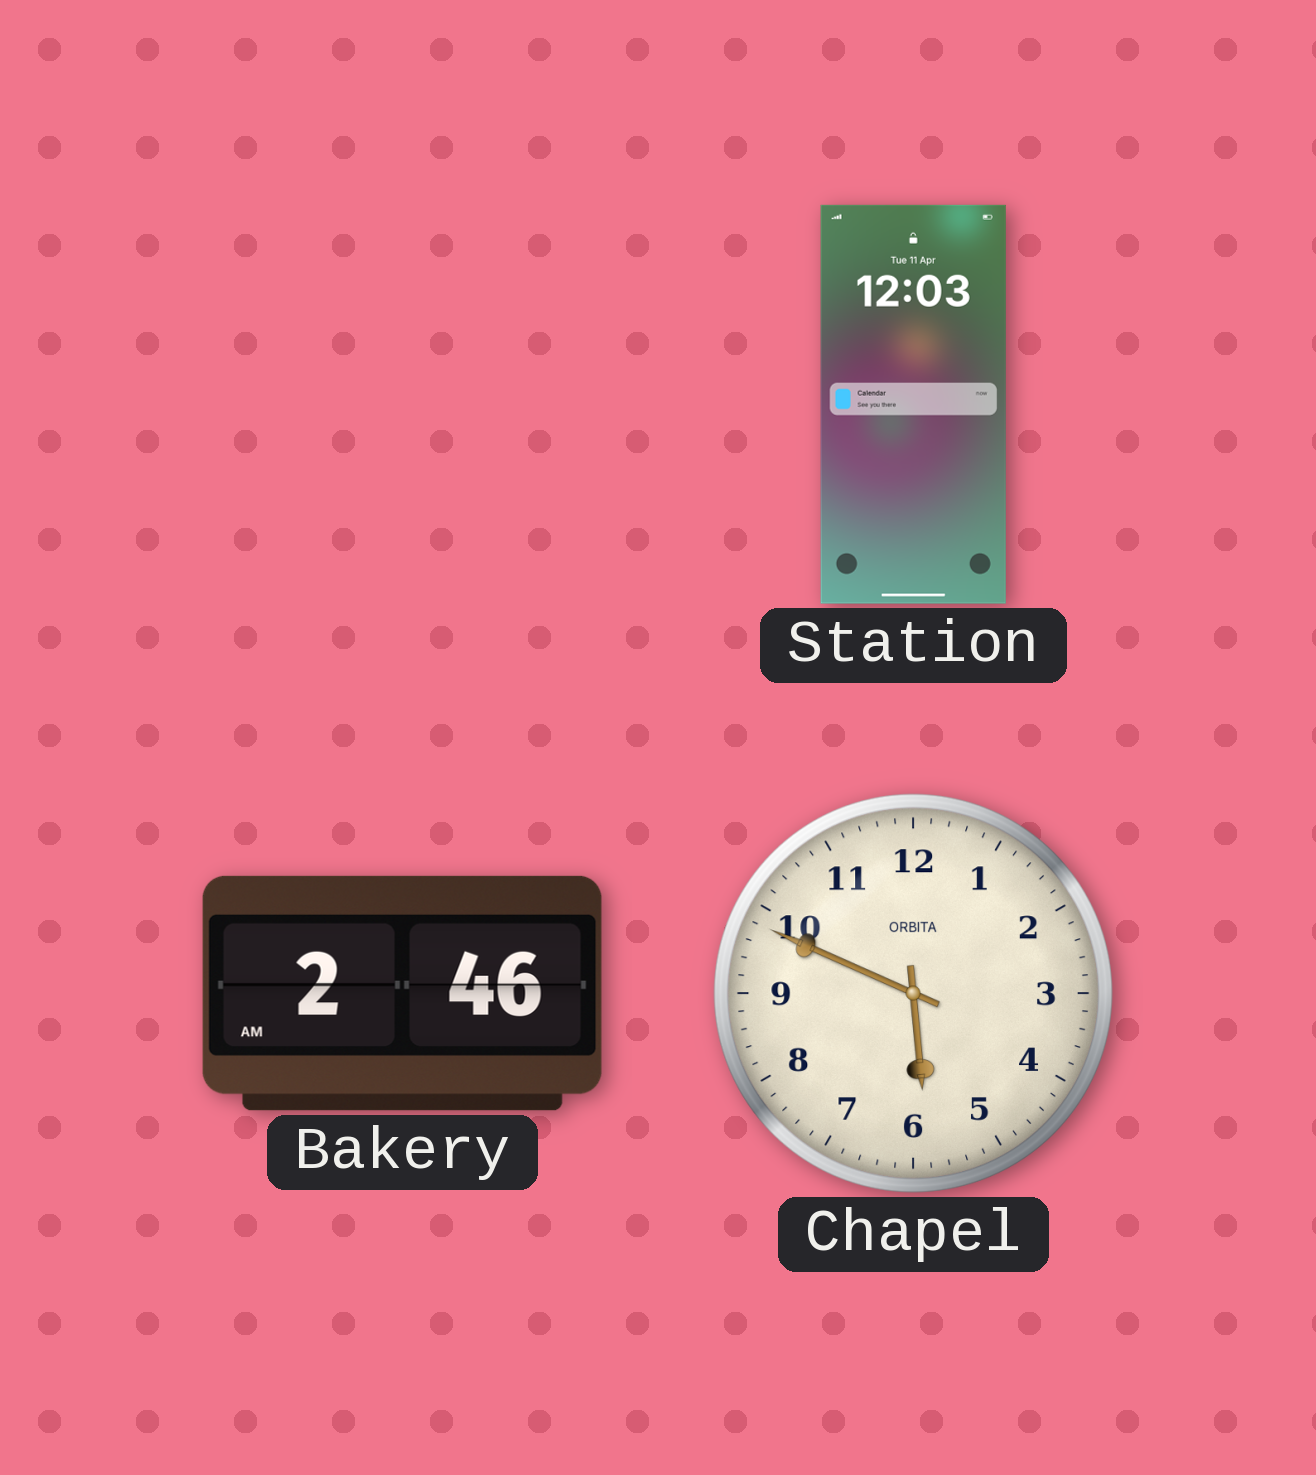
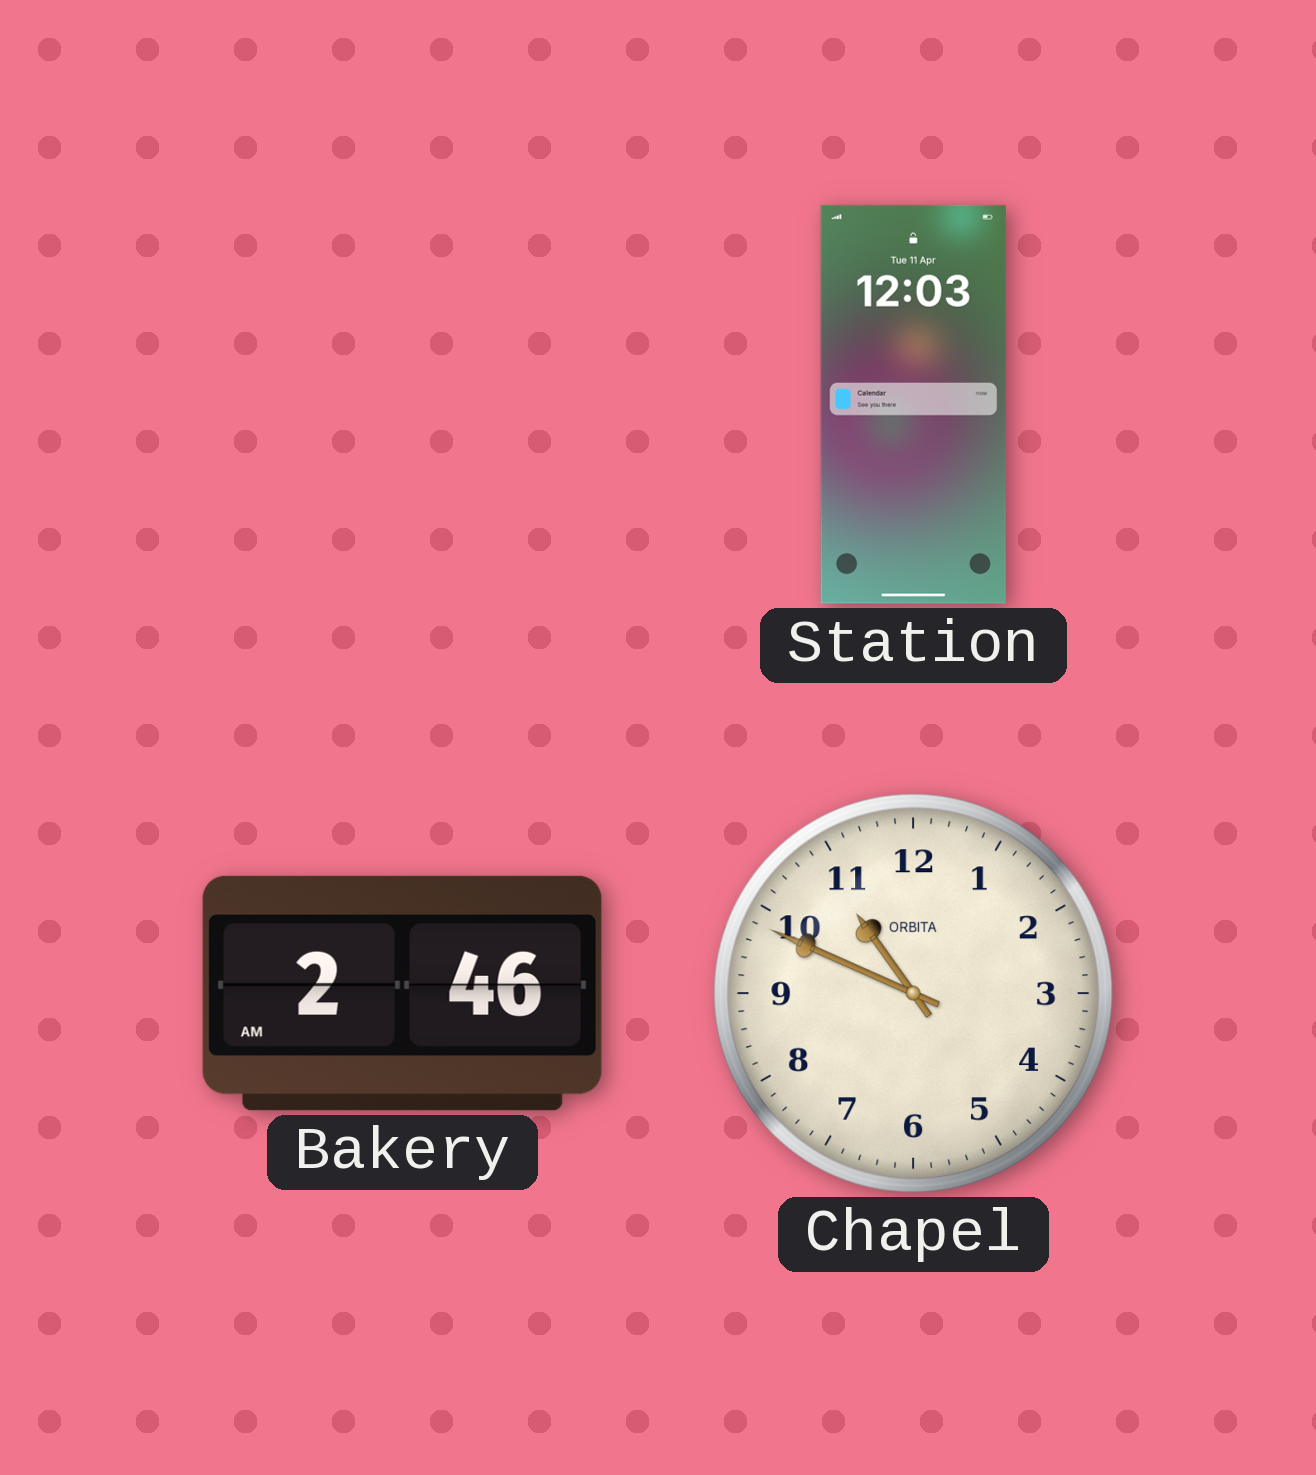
Chapel: 5:49 -> 10:49
